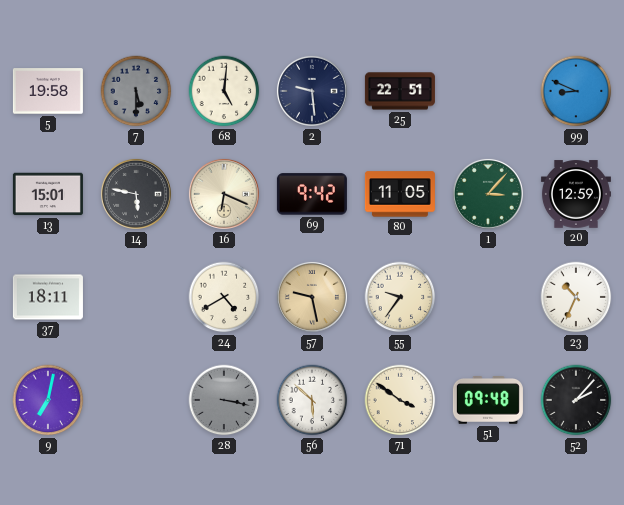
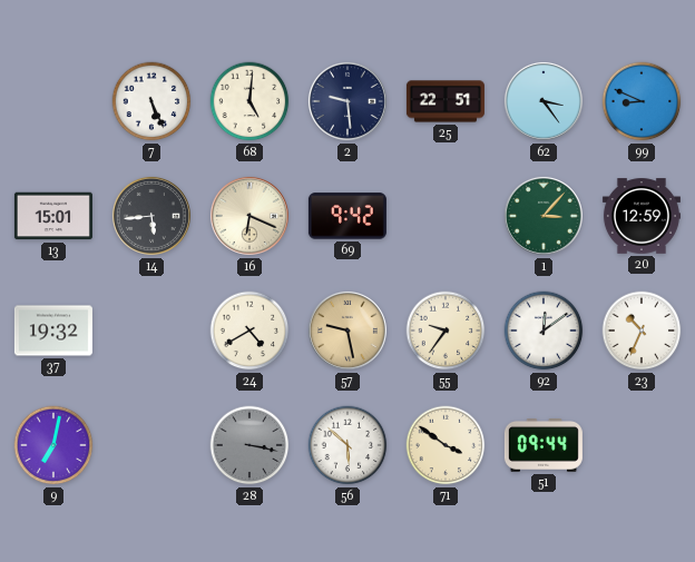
5: 19:58 -> none
7: 5:30 -> 5:26
7 dial: grey -> white
62: none -> 3:24
14: 5:47 -> 5:44
80: 11:05 -> none
37: 18:11 -> 19:32
92: none -> 12:09
51: 09:48 -> 09:44
52: 2:07 -> none
